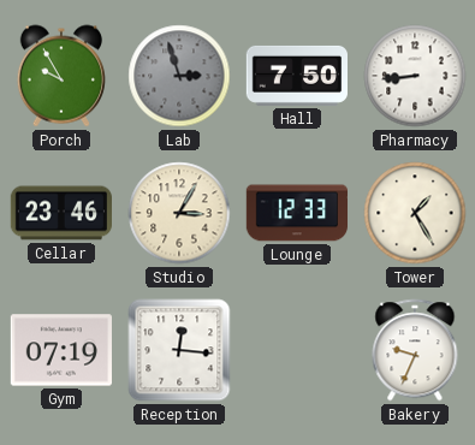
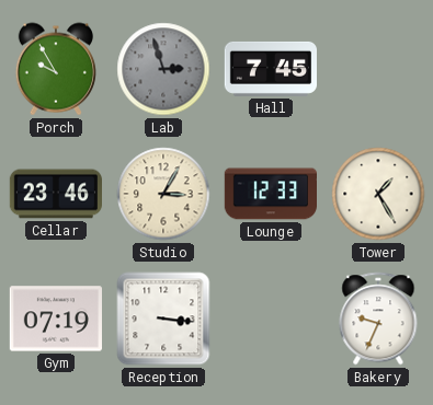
Hall: 7:50 -> 7:45
Pharmacy: 8:44 -> none
Reception: 12:16 -> 3:16
